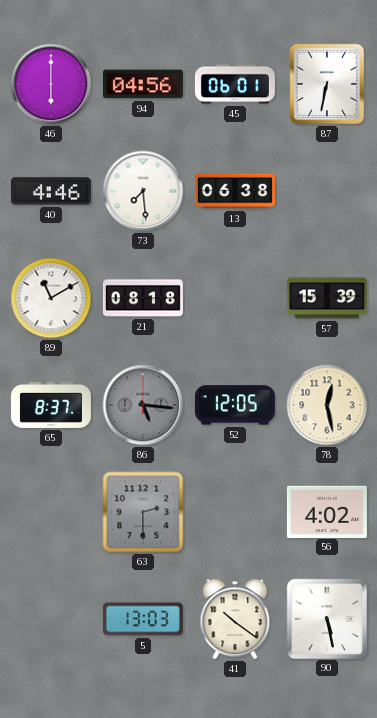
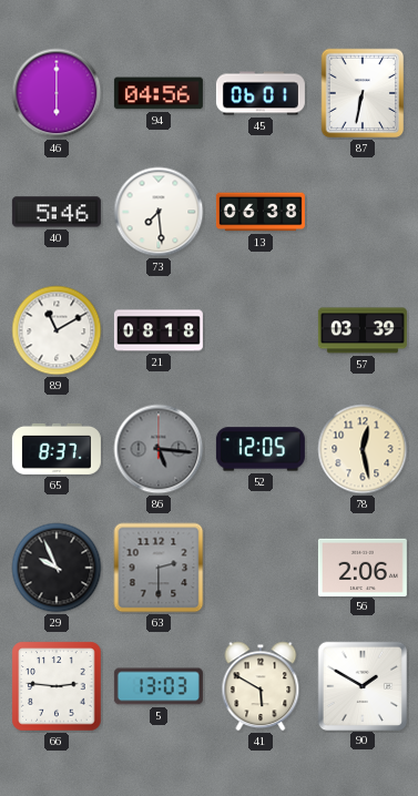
40: 4:46 -> 5:46
57: 15:39 -> 03:39
29: none -> 9:56
56: 4:02 -> 2:06
66: none -> 2:46
41: 10:21 -> 5:50
90: 5:28 -> 1:50
